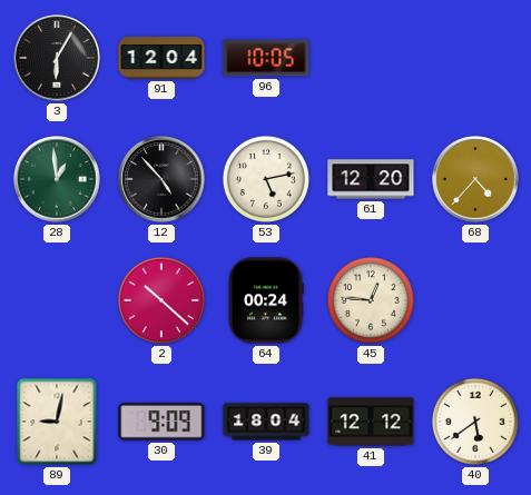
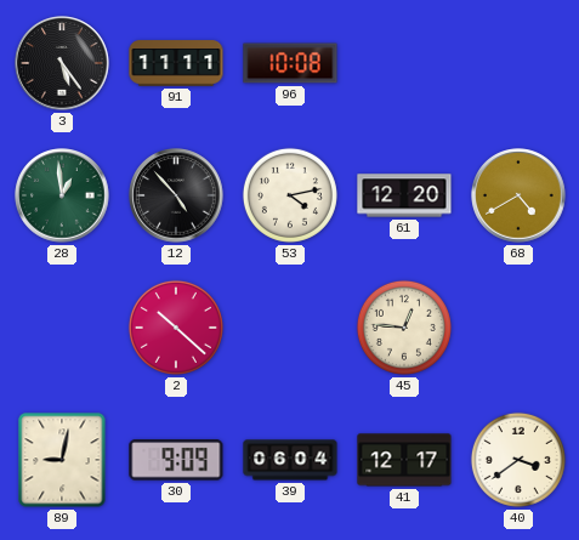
3: 6:05 -> 5:24
91: 12:04 -> 11:11
96: 10:05 -> 10:08
53: 5:13 -> 4:13
68: 4:37 -> 4:40
64: 00:24 -> none
39: 18:04 -> 06:04
41: 12:12 -> 12:17
40: 5:39 -> 3:39
